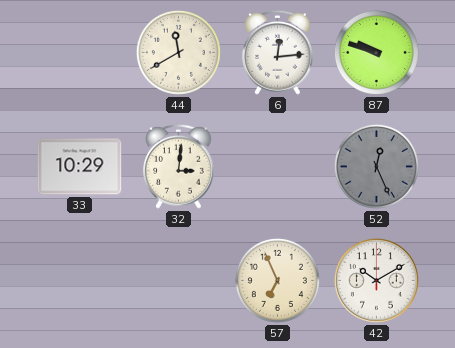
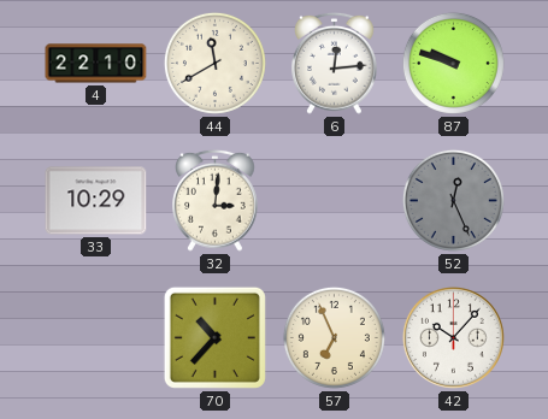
4: none -> 22:10
70: none -> 10:37
42: 10:10 -> 10:07
